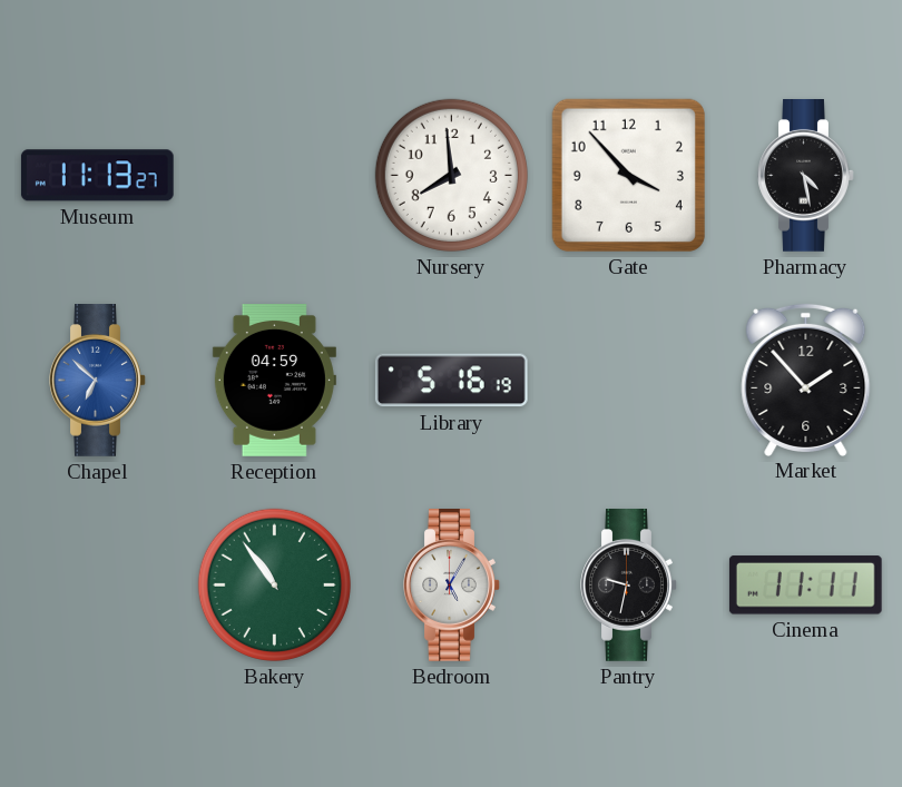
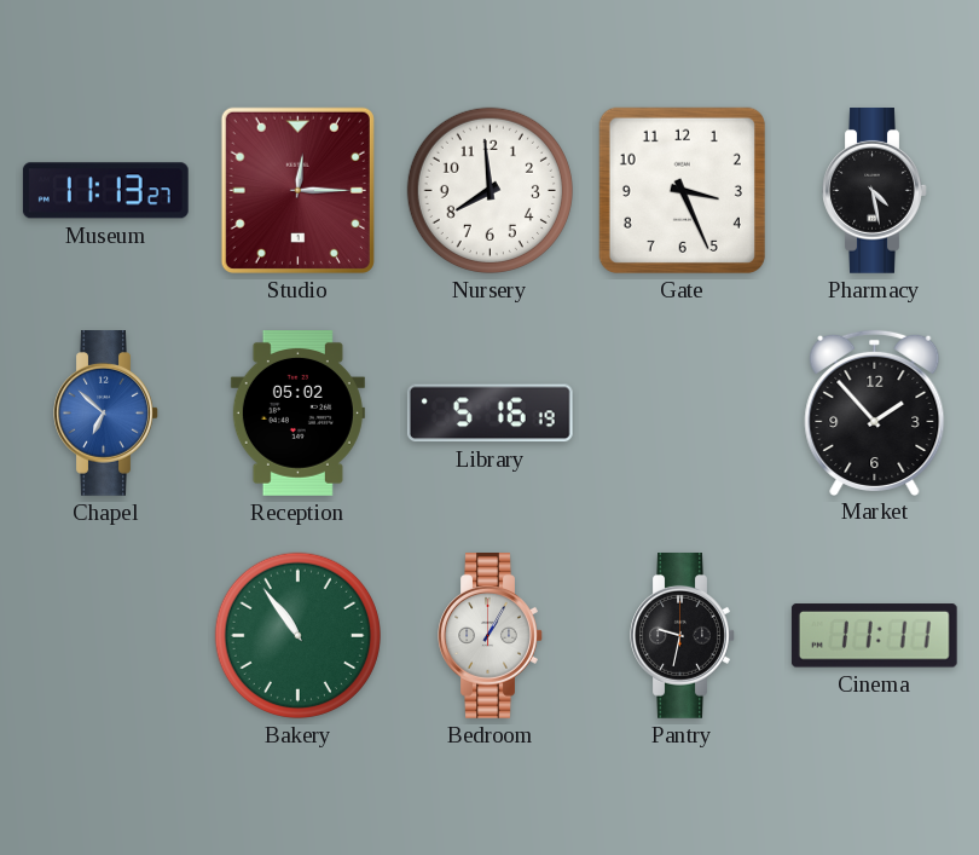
Studio: none -> 12:15
Gate: 3:53 -> 3:26
Reception: 04:59 -> 05:02
Bedroom: 5:05 -> 1:05
